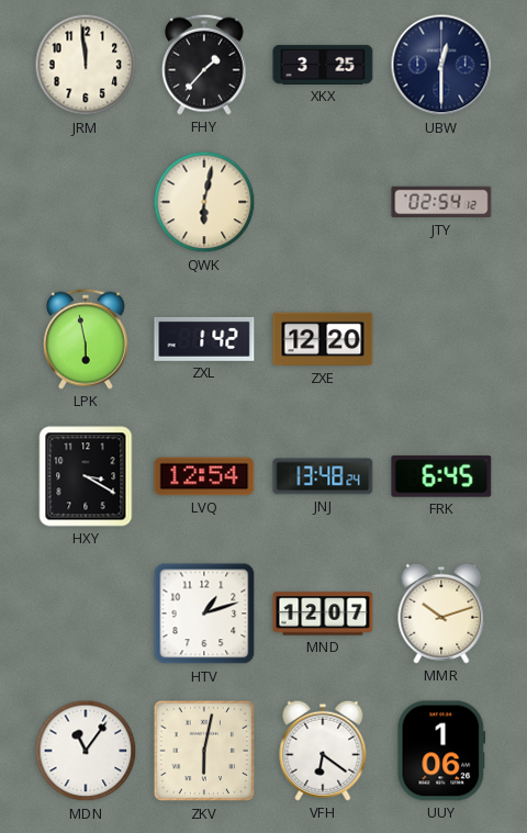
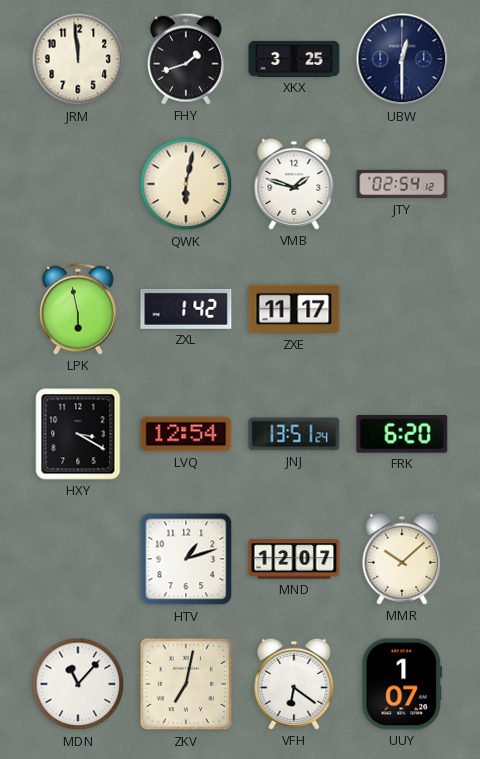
FHY: 1:37 -> 1:42
VMB: none -> 1:48
ZXE: 12:20 -> 11:17
JNJ: 13:48 -> 13:51
FRK: 6:45 -> 6:20
MMR: 10:12 -> 10:08
MDN: 11:06 -> 11:07
ZKV: 6:02 -> 7:02
UUY: 1:06 -> 1:07
